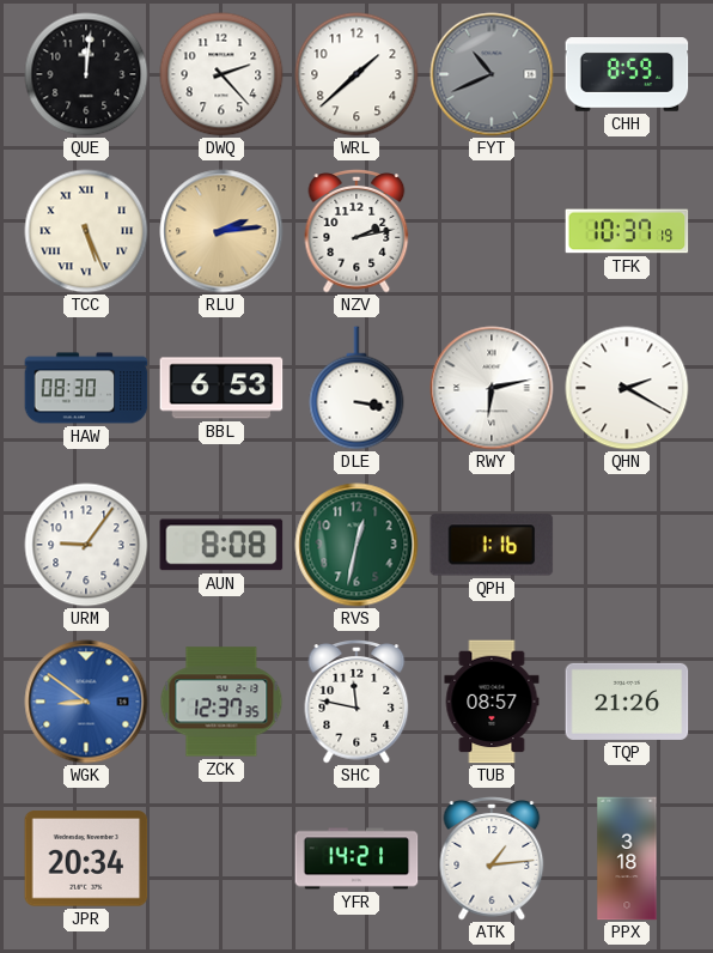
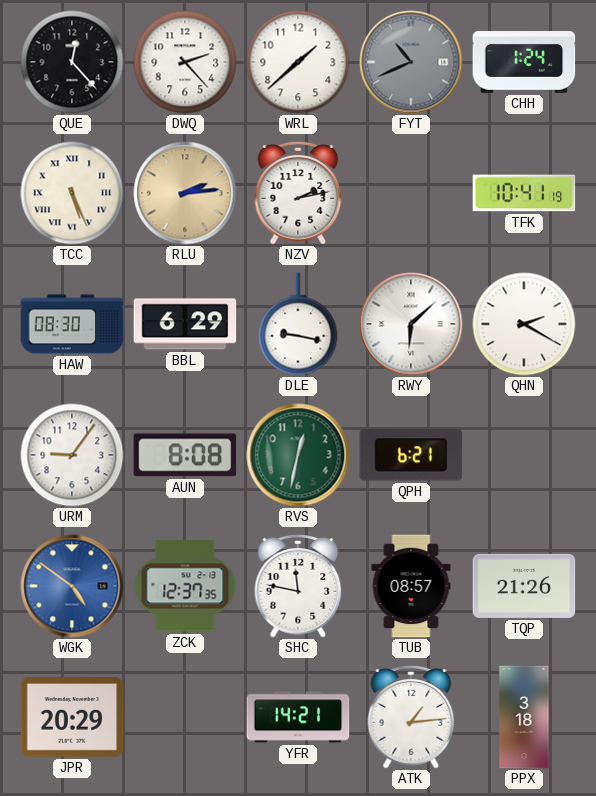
QUE: 12:01 -> 12:23
CHH: 8:59 -> 1:24
TFK: 10:37 -> 10:41
BBL: 6:53 -> 6:29
DLE: 3:17 -> 9:17
RWY: 6:13 -> 6:08
QPH: 1:16 -> 6:21
WGK: 8:51 -> 4:51
JPR: 20:34 -> 20:29
